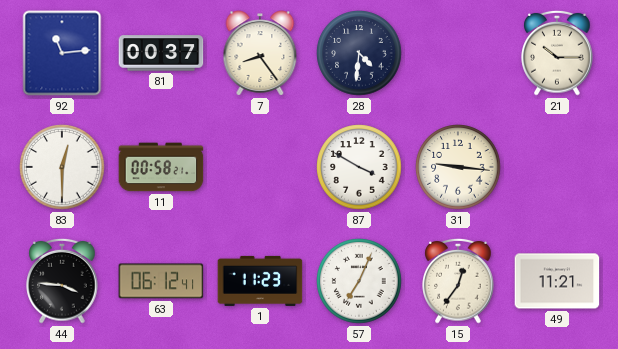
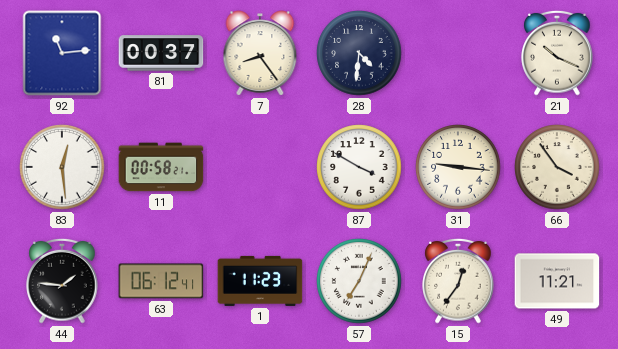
21: 10:15 -> 10:19
83: 12:30 -> 12:29
66: none -> 3:54
44: 3:46 -> 1:46
